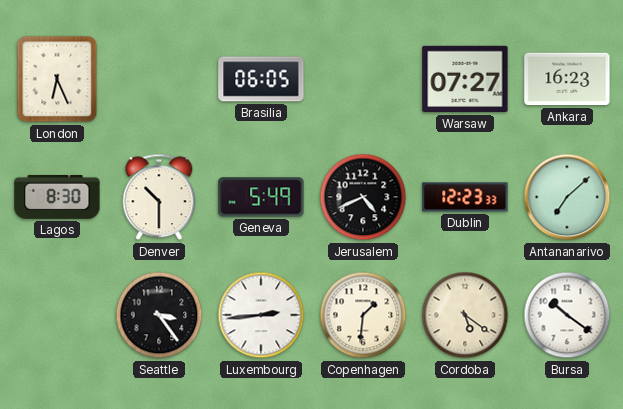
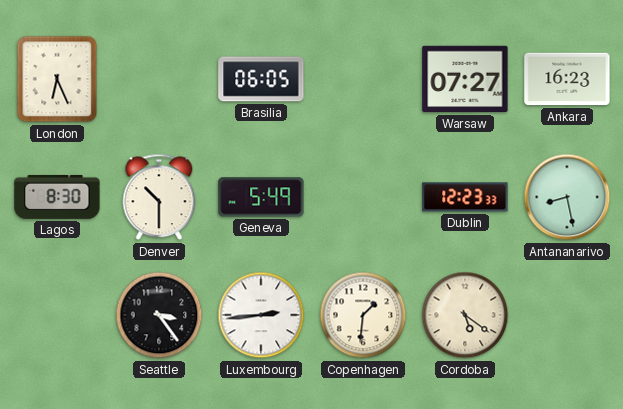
Jerusalem: 4:41 -> none
Antananarivo: 7:08 -> 8:28
Bursa: 10:21 -> none
